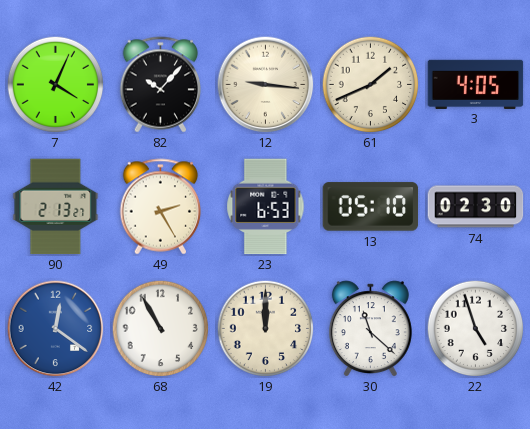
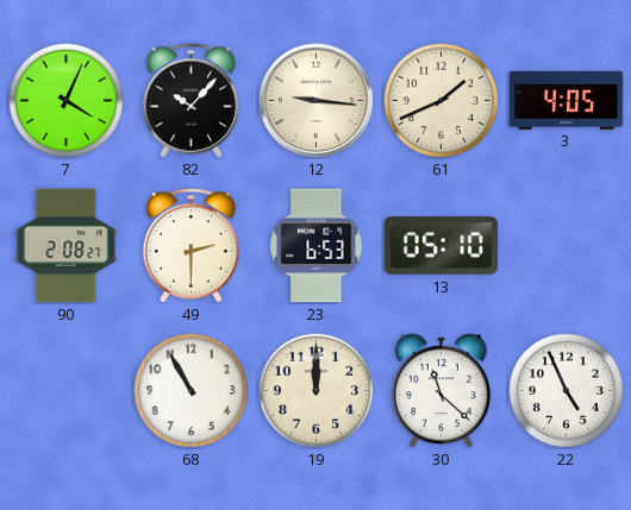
90: 2:13 -> 2:08
49: 2:25 -> 2:30
74: 02:30 -> none
42: 12:21 -> none
22: 4:57 -> 4:56
